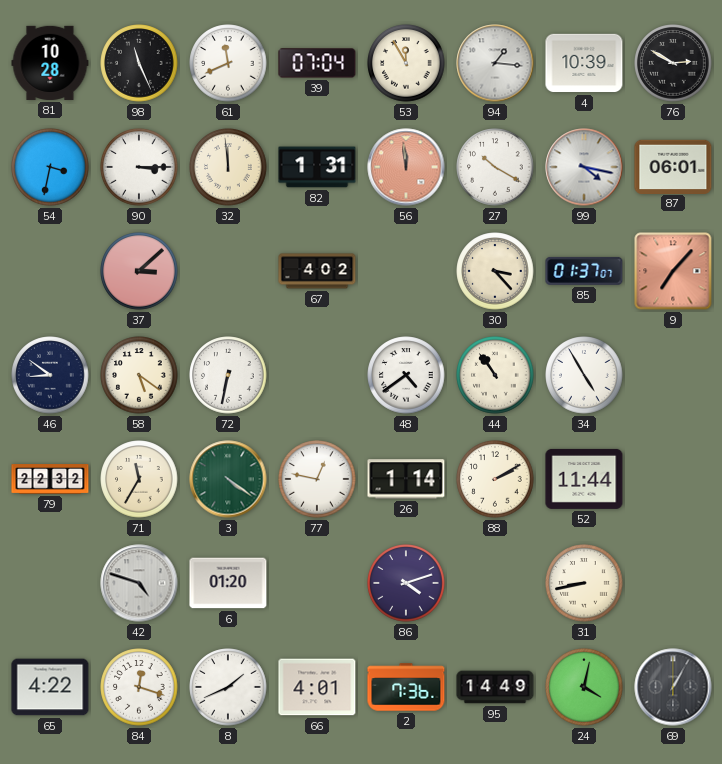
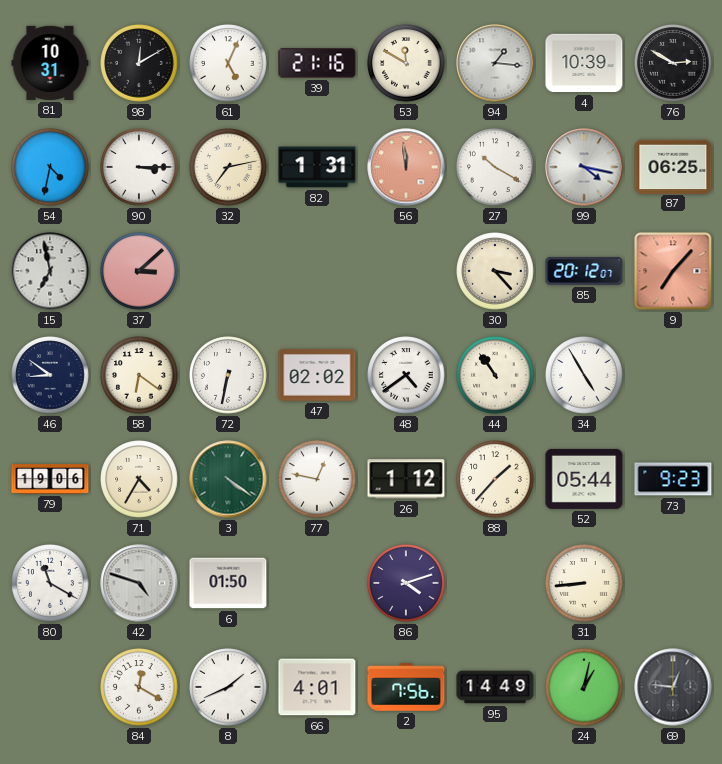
81: 10:28 -> 10:31
98: 11:26 -> 12:10
61: 11:41 -> 5:04
39: 07:04 -> 21:16
53: 11:55 -> 11:50
54: 3:32 -> 4:32
32: 11:59 -> 7:13
87: 06:01 -> 06:25
15: none -> 6:58
67: 4:02 -> none
85: 01:37 -> 20:12
58: 5:21 -> 6:21
47: none -> 02:02
79: 22:32 -> 19:06
71: 11:35 -> 4:35
26: 1:14 -> 1:12
88: 2:10 -> 1:37
52: 11:44 -> 05:44
73: none -> 9:23
80: none -> 11:20
6: 01:20 -> 01:50
31: 8:43 -> 8:44
65: 4:22 -> none
84: 12:18 -> 12:20
2: 7:36 -> 7:56
24: 4:02 -> 1:02
69: 1:05 -> 12:46
